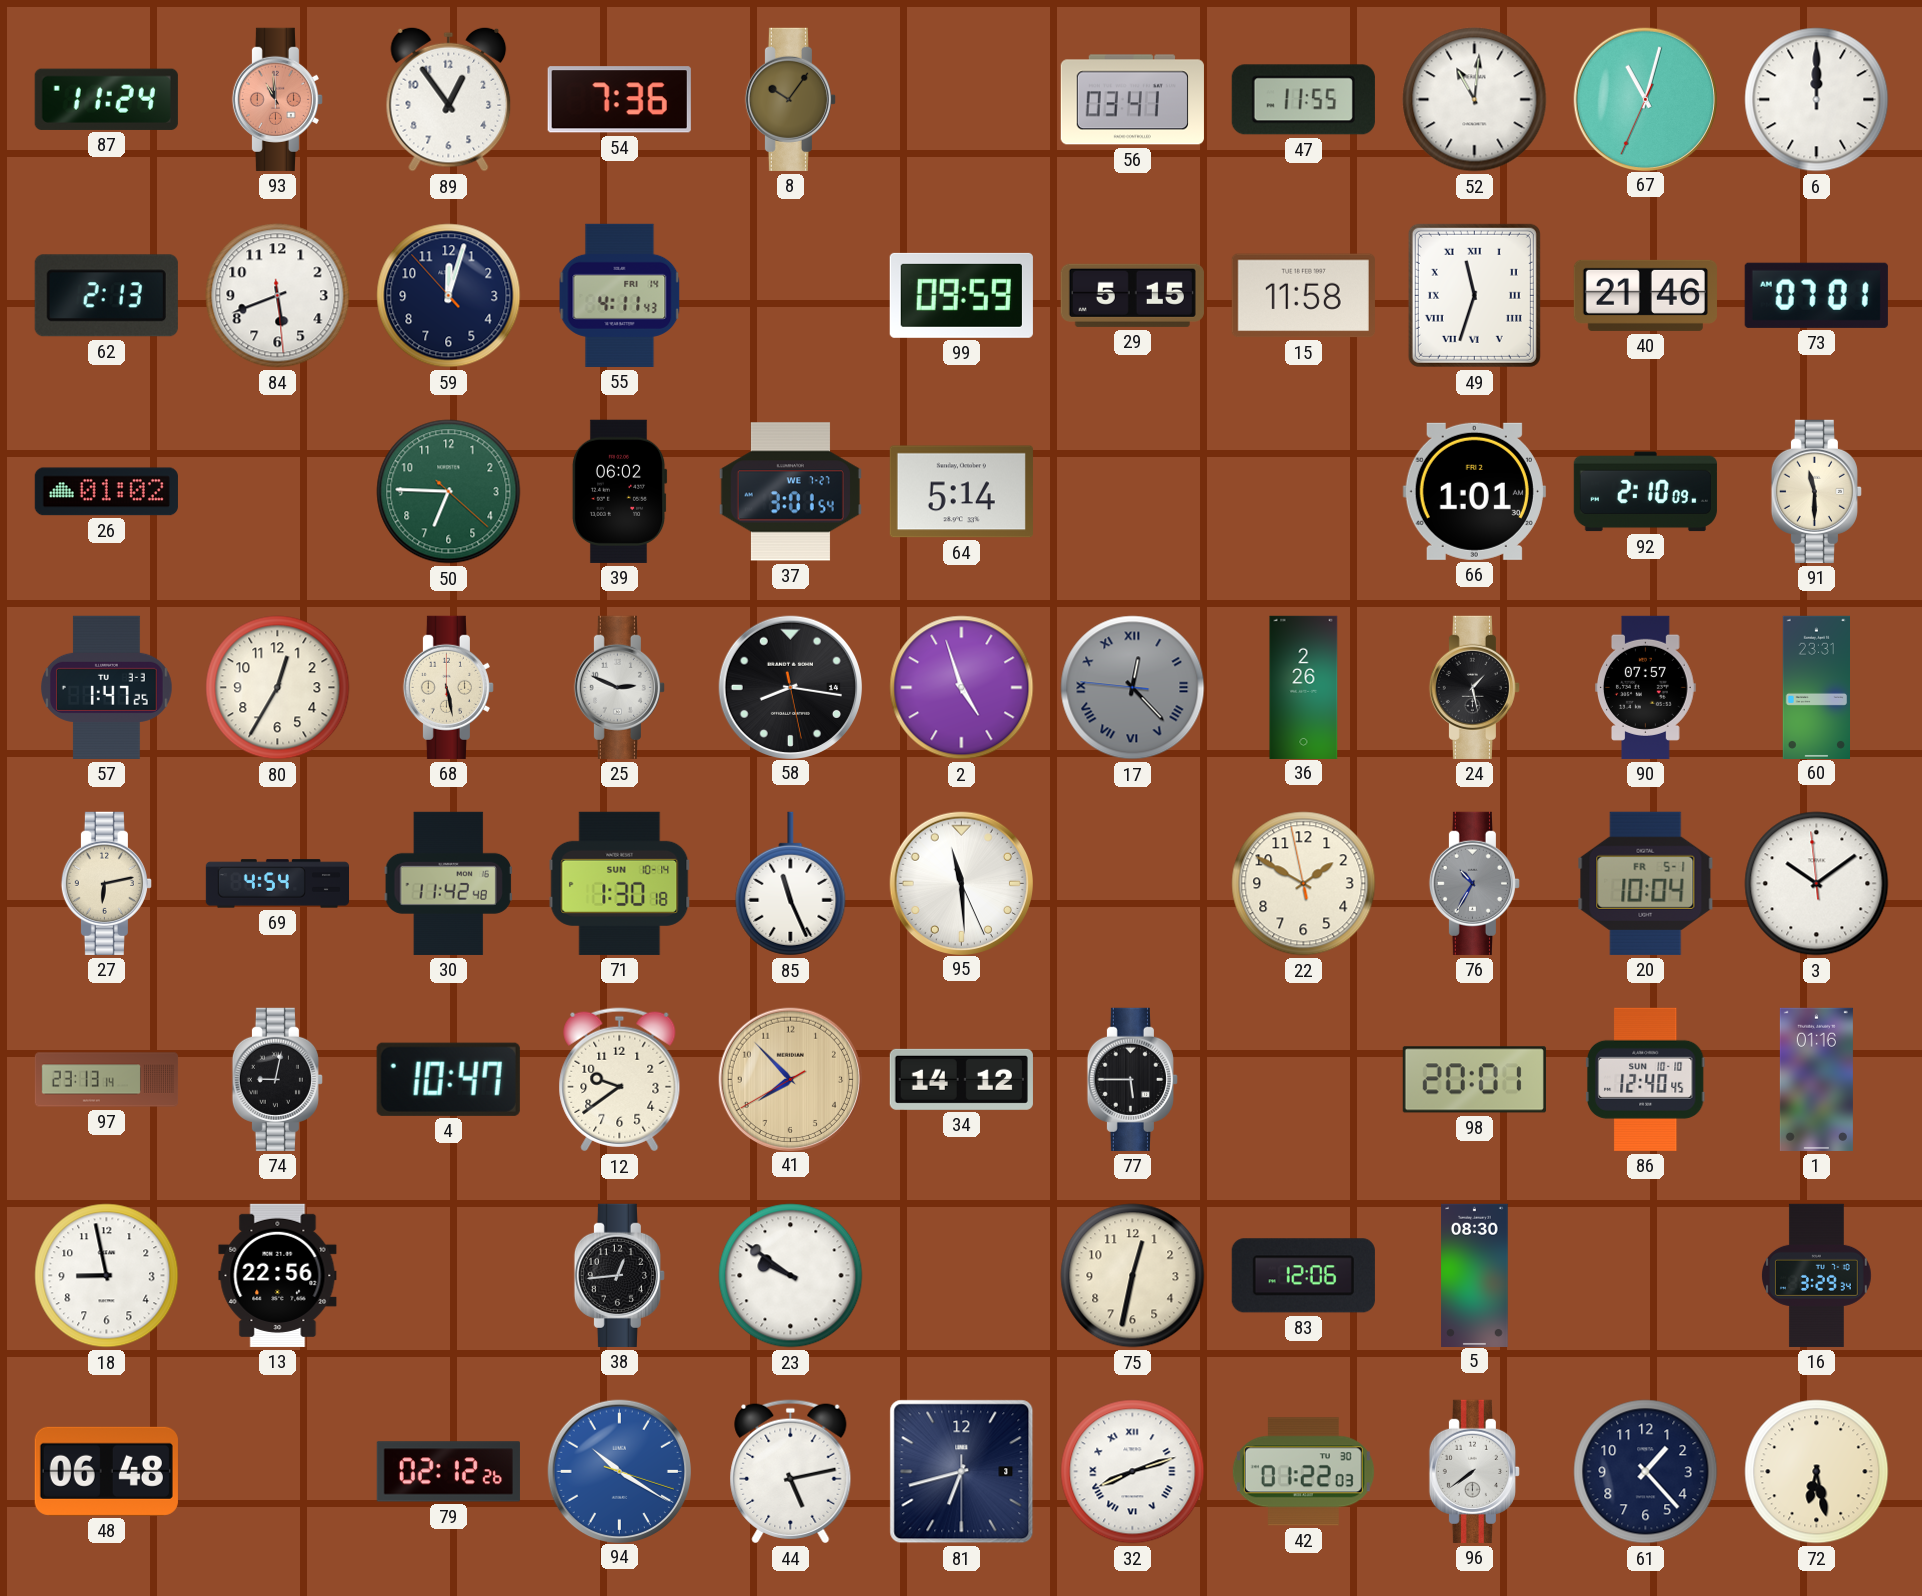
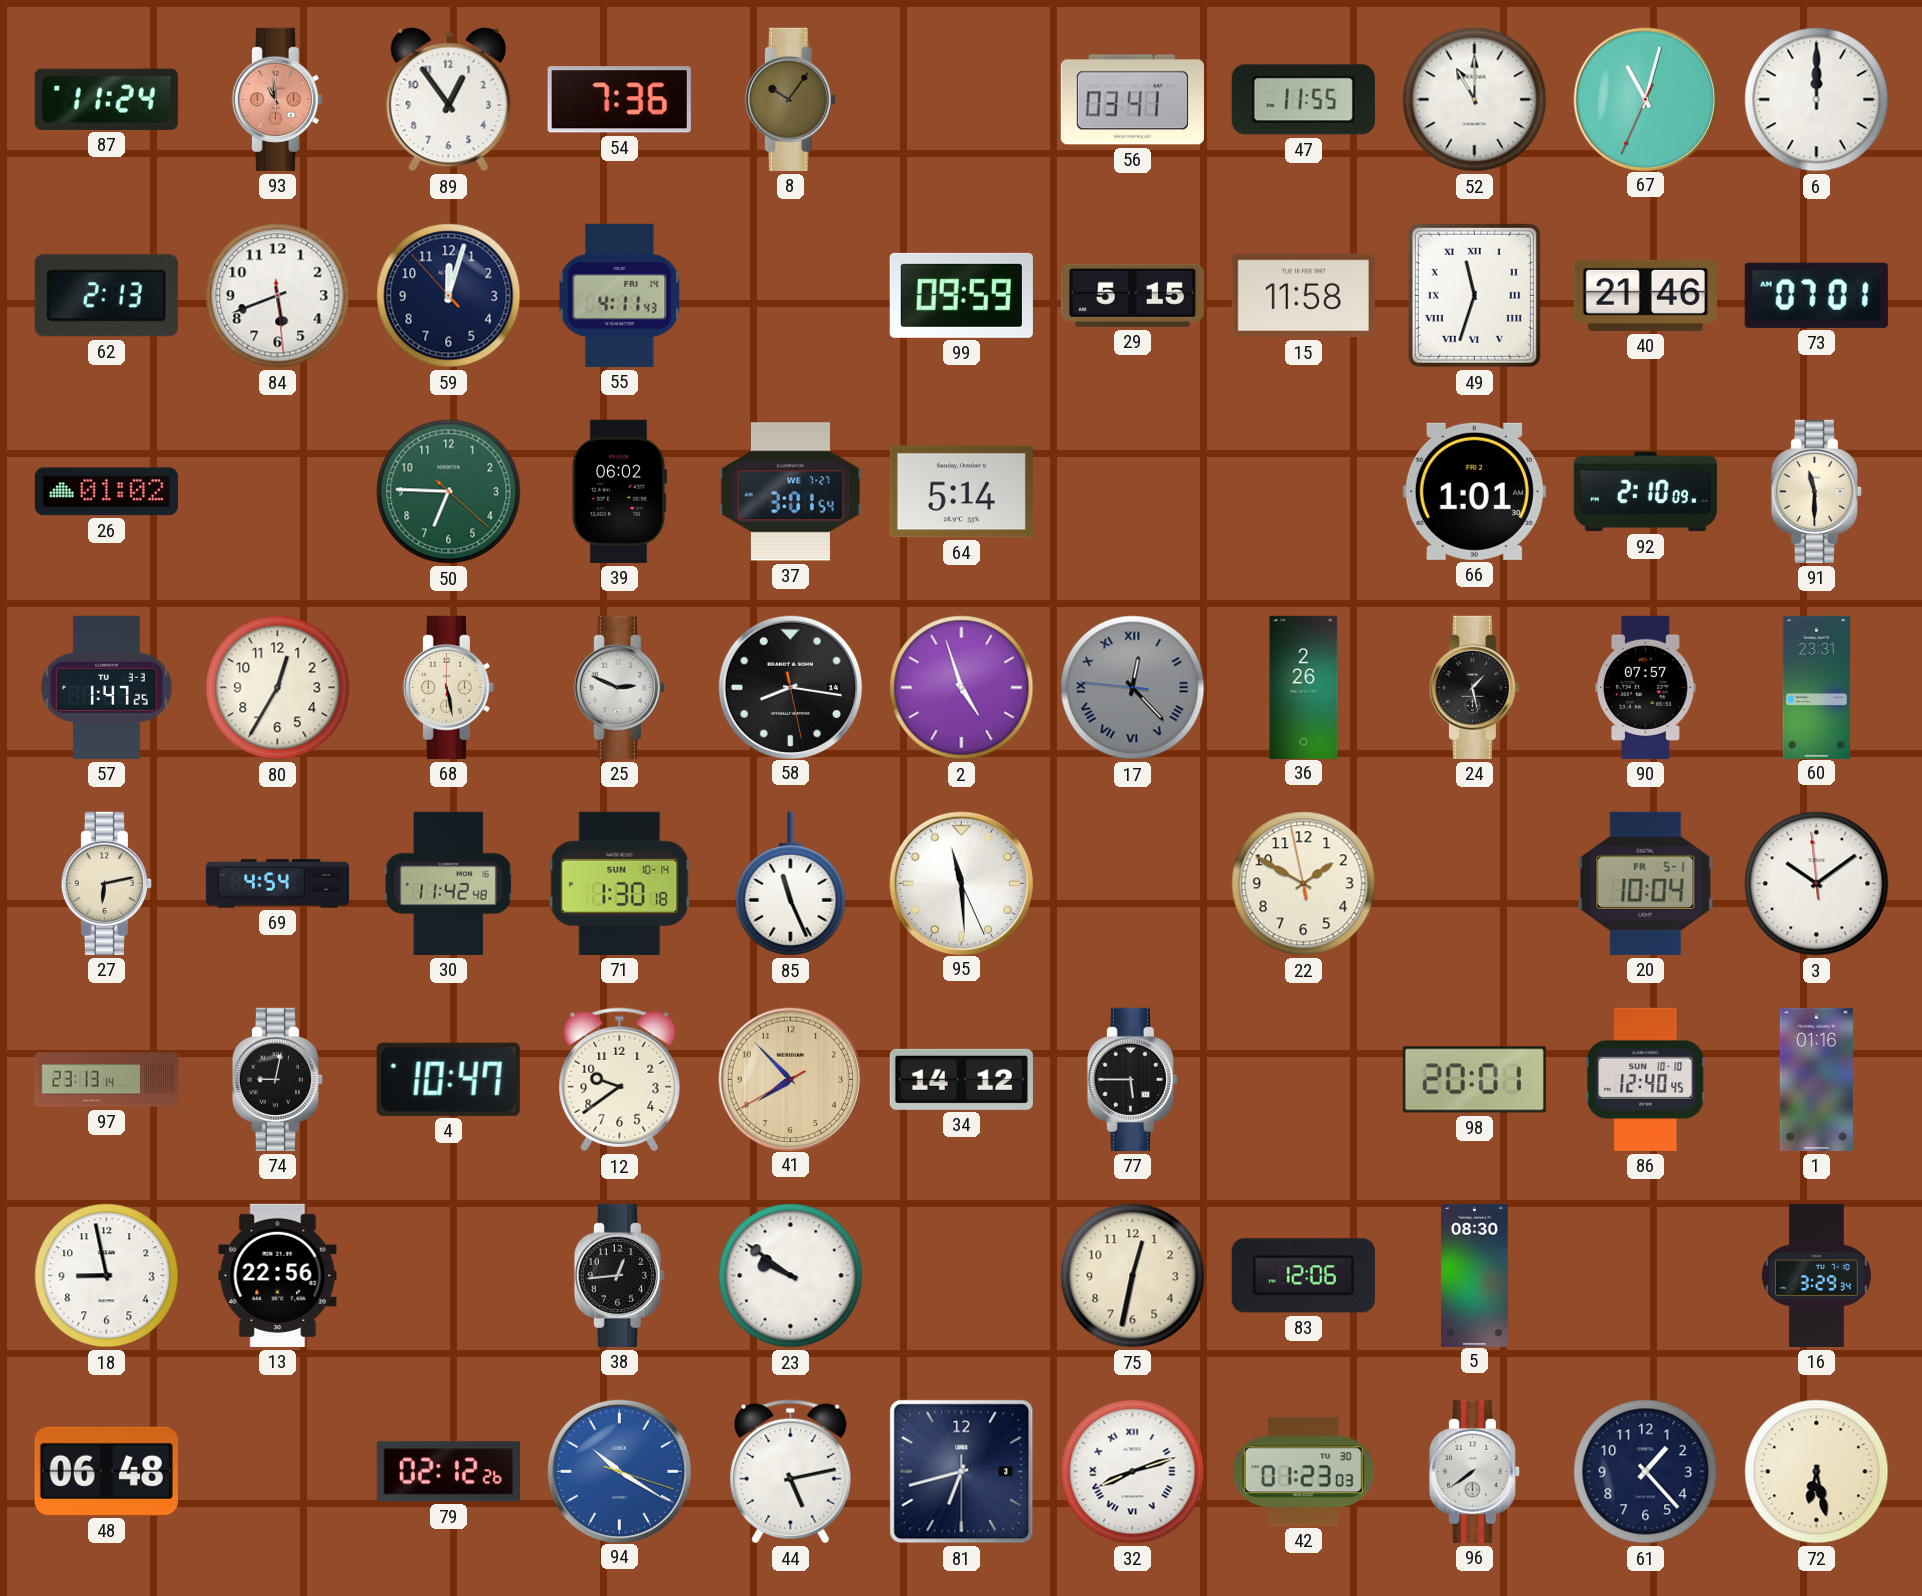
52: 11:01 -> 11:00
76: 10:35 -> none
42: 01:22 -> 01:23
